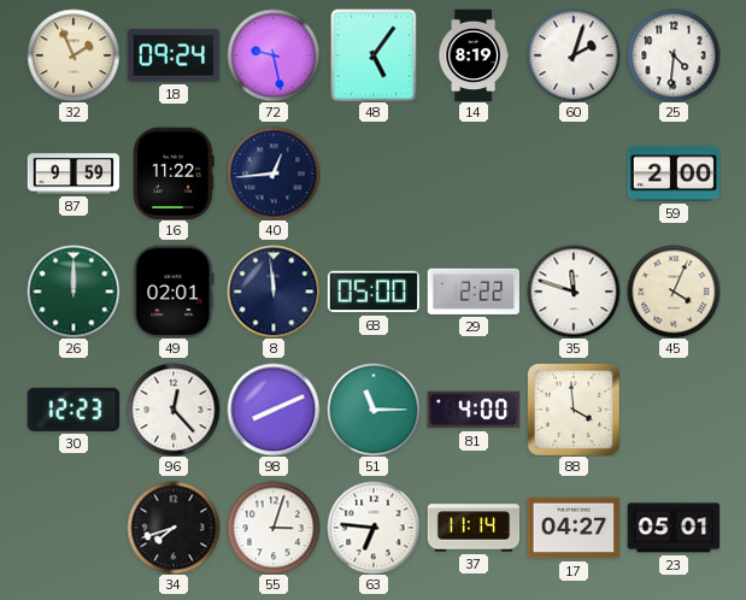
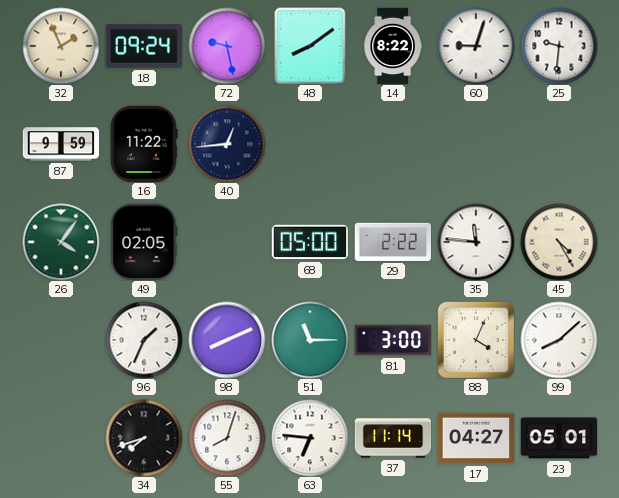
48: 5:06 -> 8:09
14: 8:19 -> 8:22
60: 2:03 -> 9:03
25: 4:31 -> 9:31
59: 2:00 -> none
26: 12:00 -> 4:06
49: 02:01 -> 02:05
8: 11:59 -> none
35: 11:48 -> 11:46
45: 4:04 -> 4:25
30: 12:23 -> none
96: 12:23 -> 1:34
81: 4:00 -> 3:00
88: 3:59 -> 4:04
99: none -> 8:08
55: 3:03 -> 8:03
